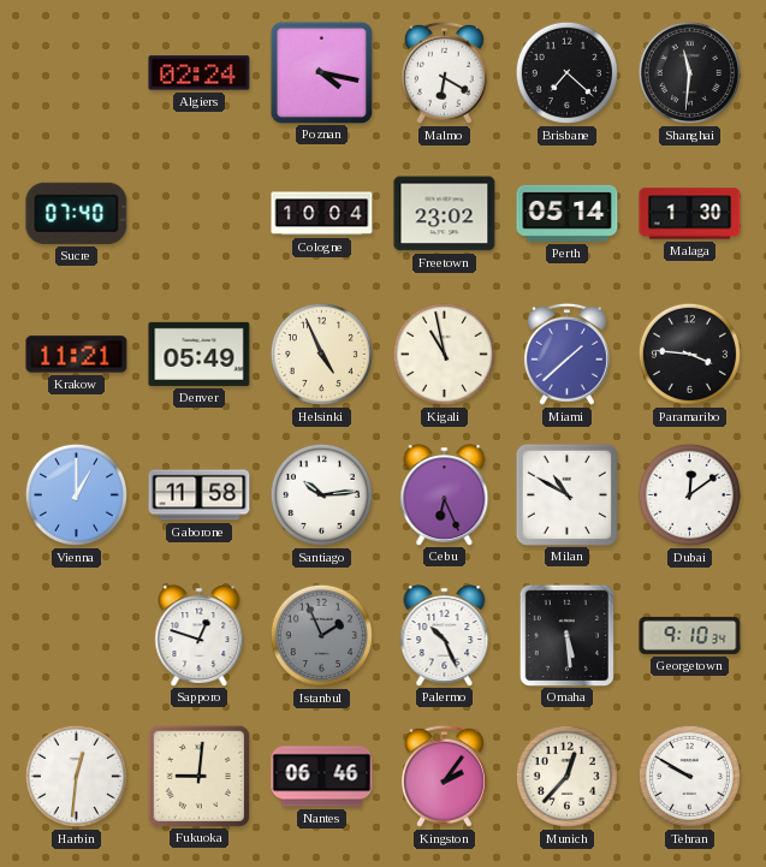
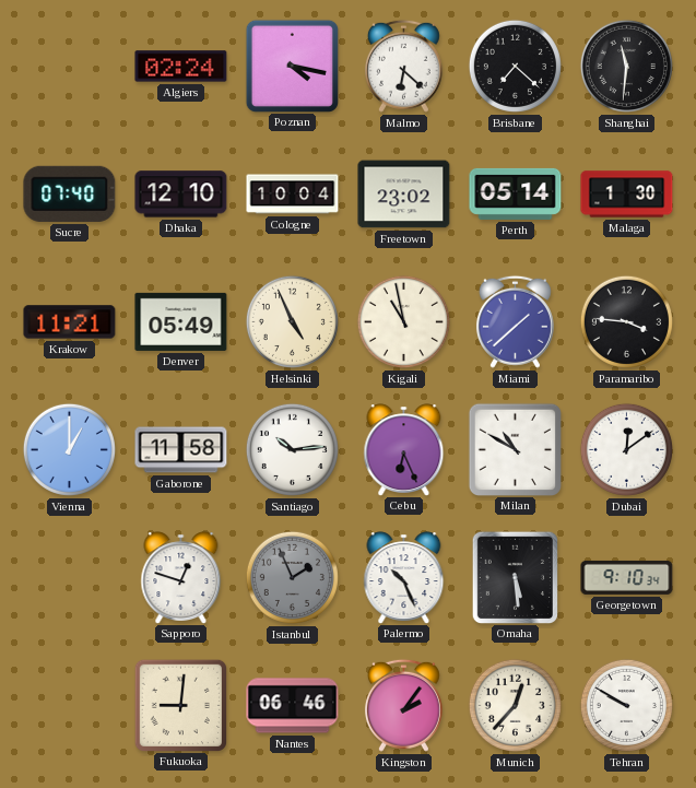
Malmo: 6:20 -> 6:22
Dhaka: none -> 12:10
Harbin: 12:31 -> none
